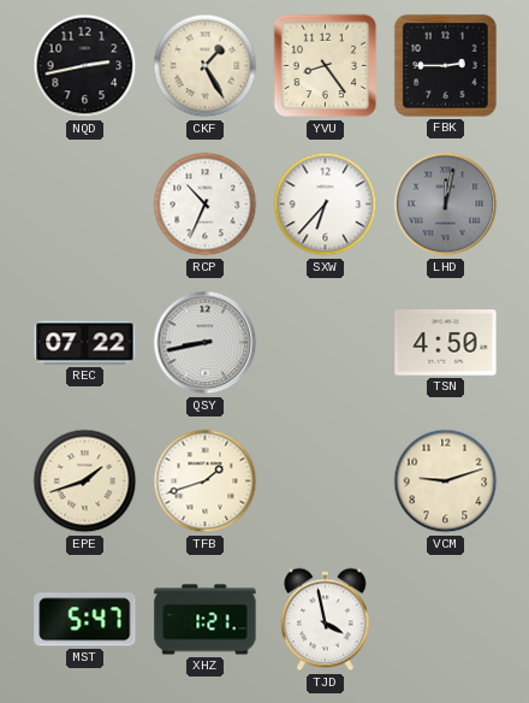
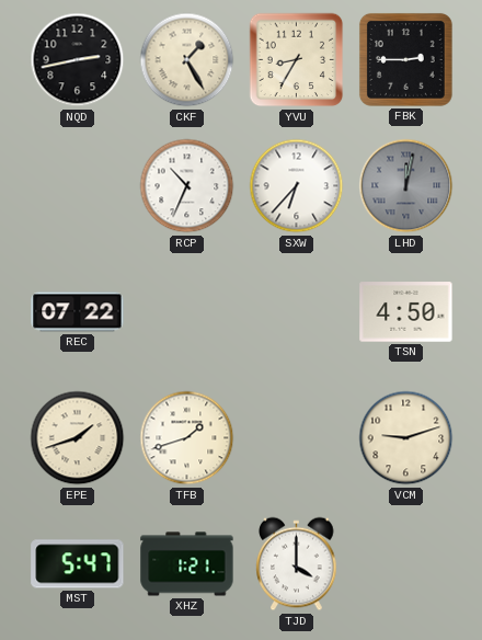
YVU: 8:24 -> 8:35
QSY: 8:43 -> none
TJD: 3:58 -> 4:00
